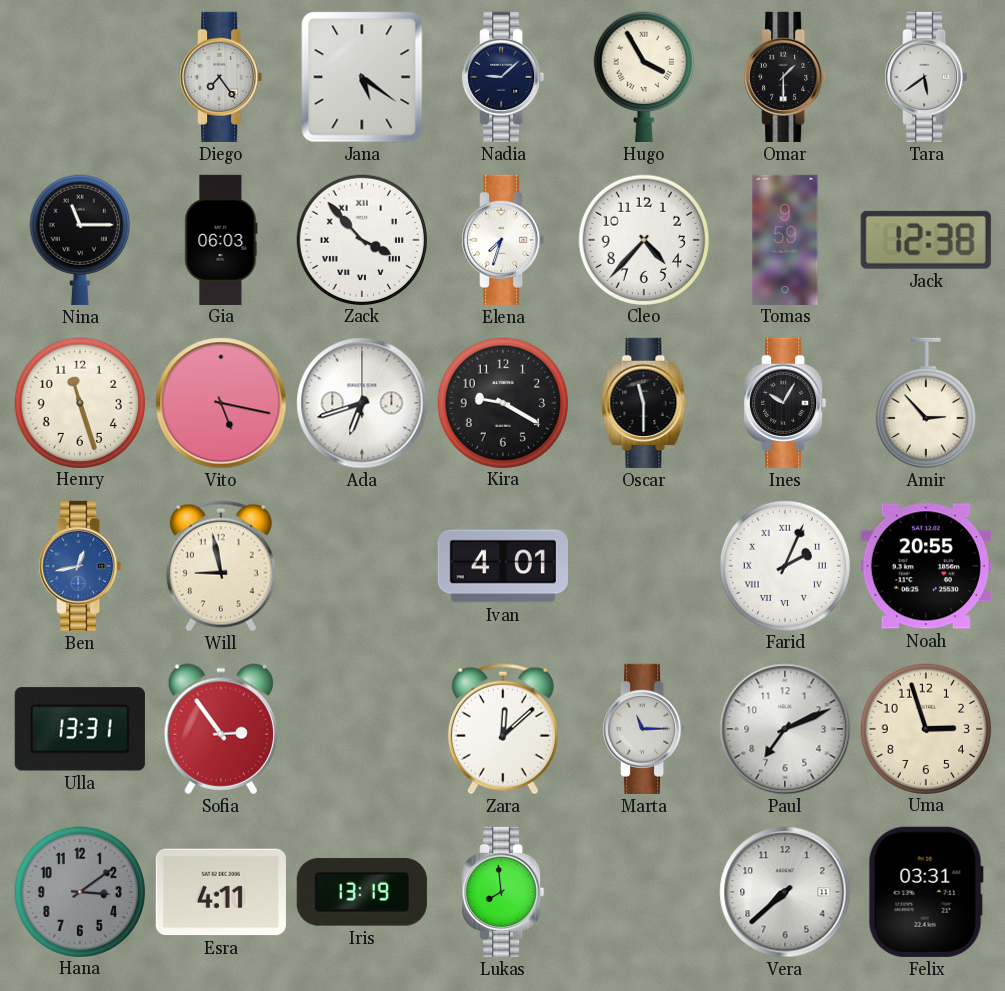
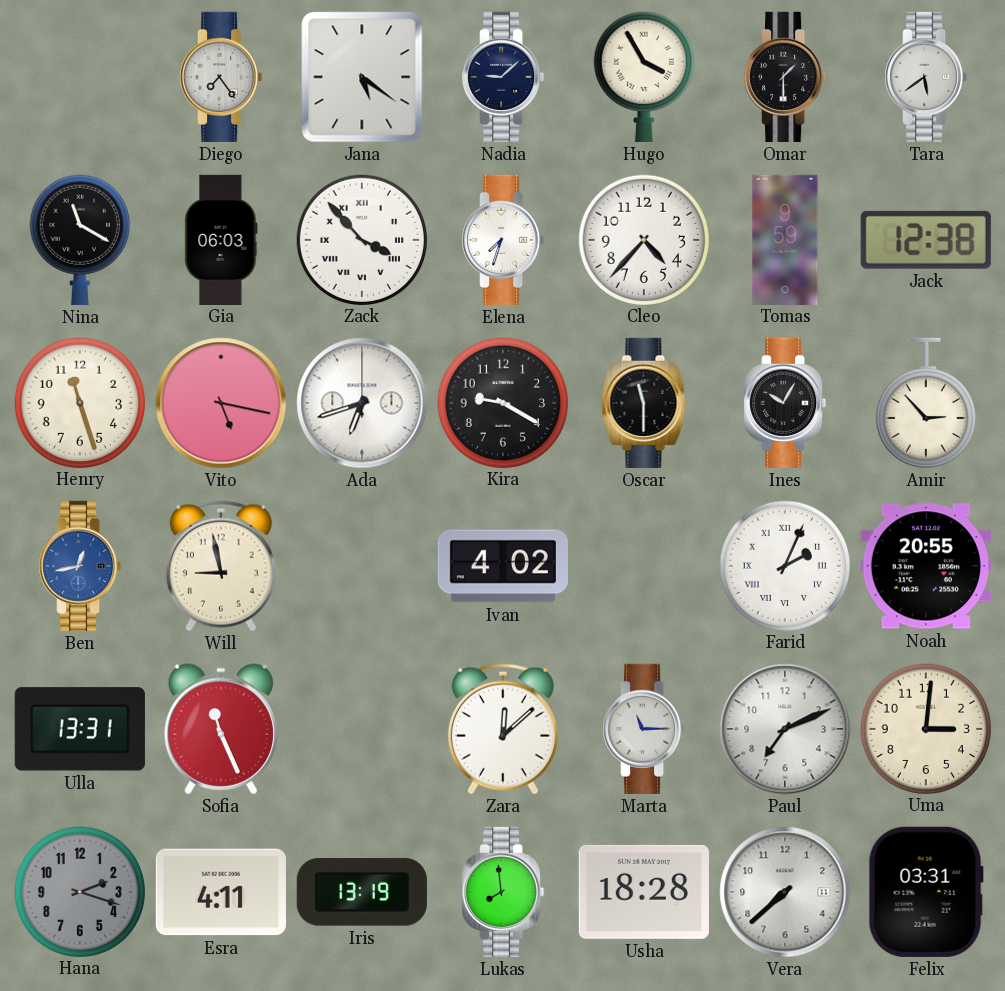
Nina: 11:15 -> 11:20
Ivan: 4:01 -> 4:02
Sofia: 2:54 -> 11:26
Uma: 2:57 -> 3:01
Hana: 3:09 -> 2:18
Usha: none -> 18:28
